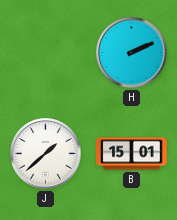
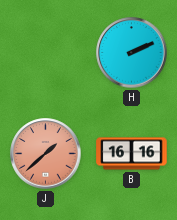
J dial: white -> salmon
B: 15:01 -> 16:16
